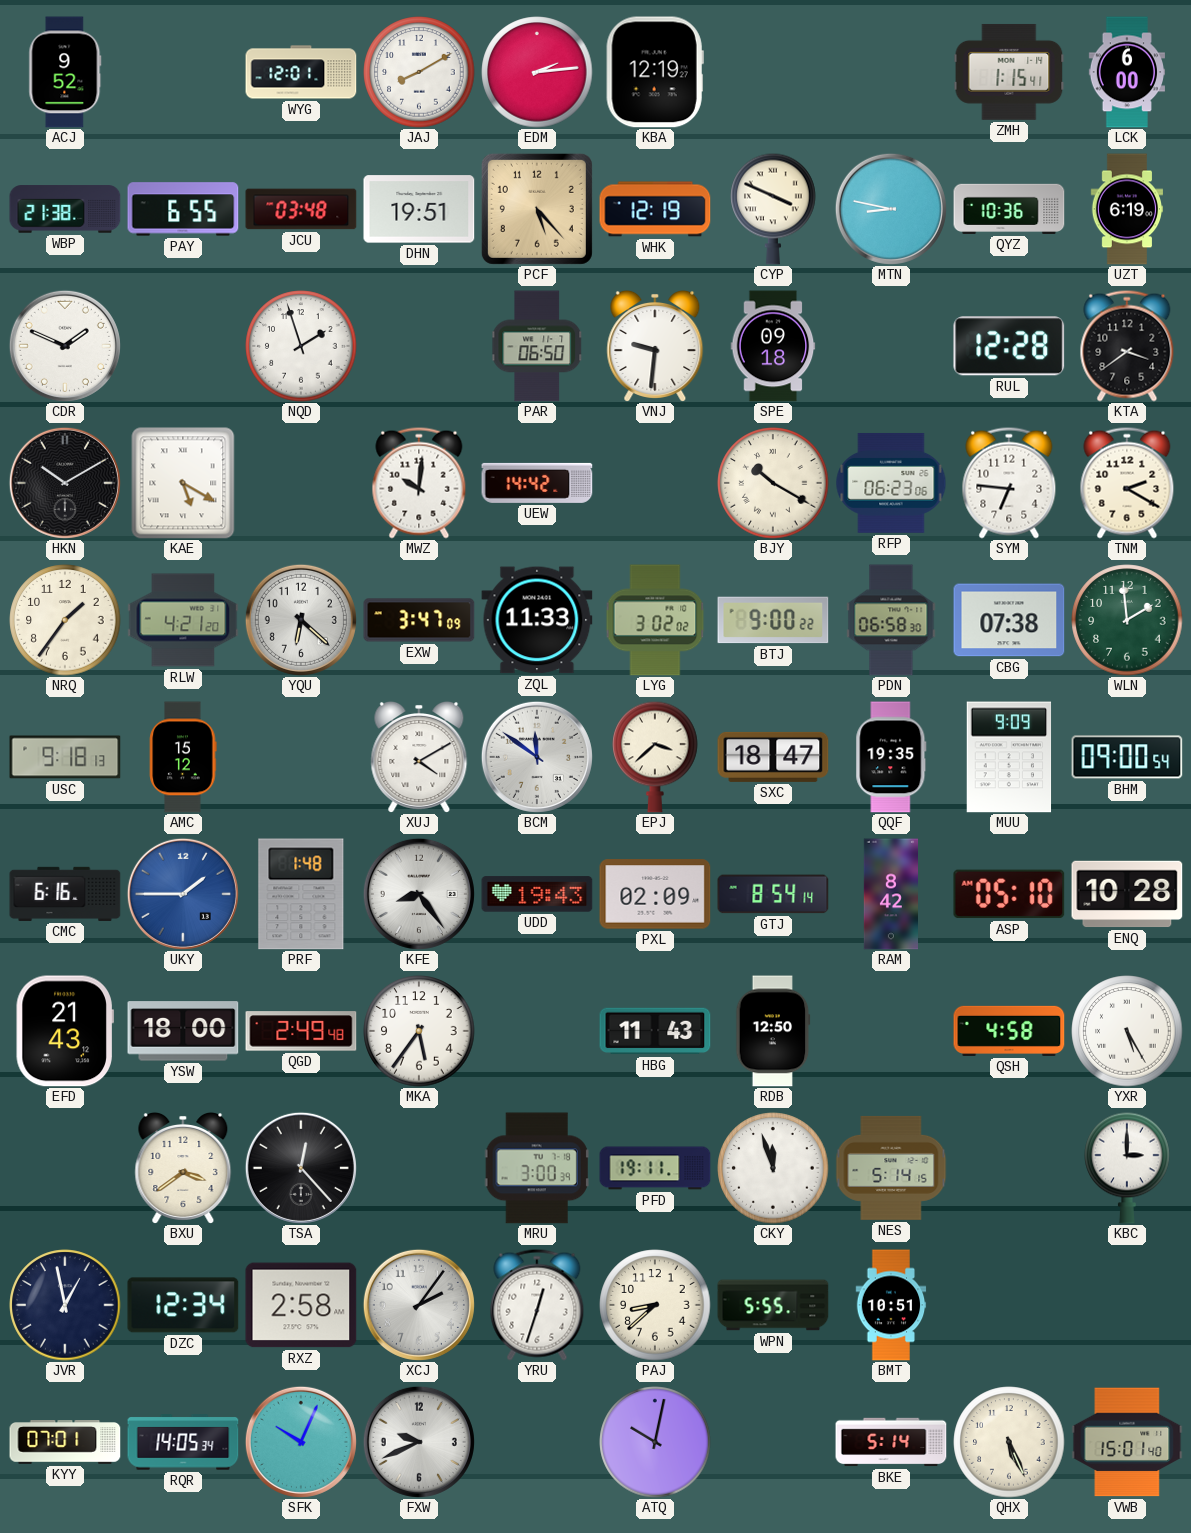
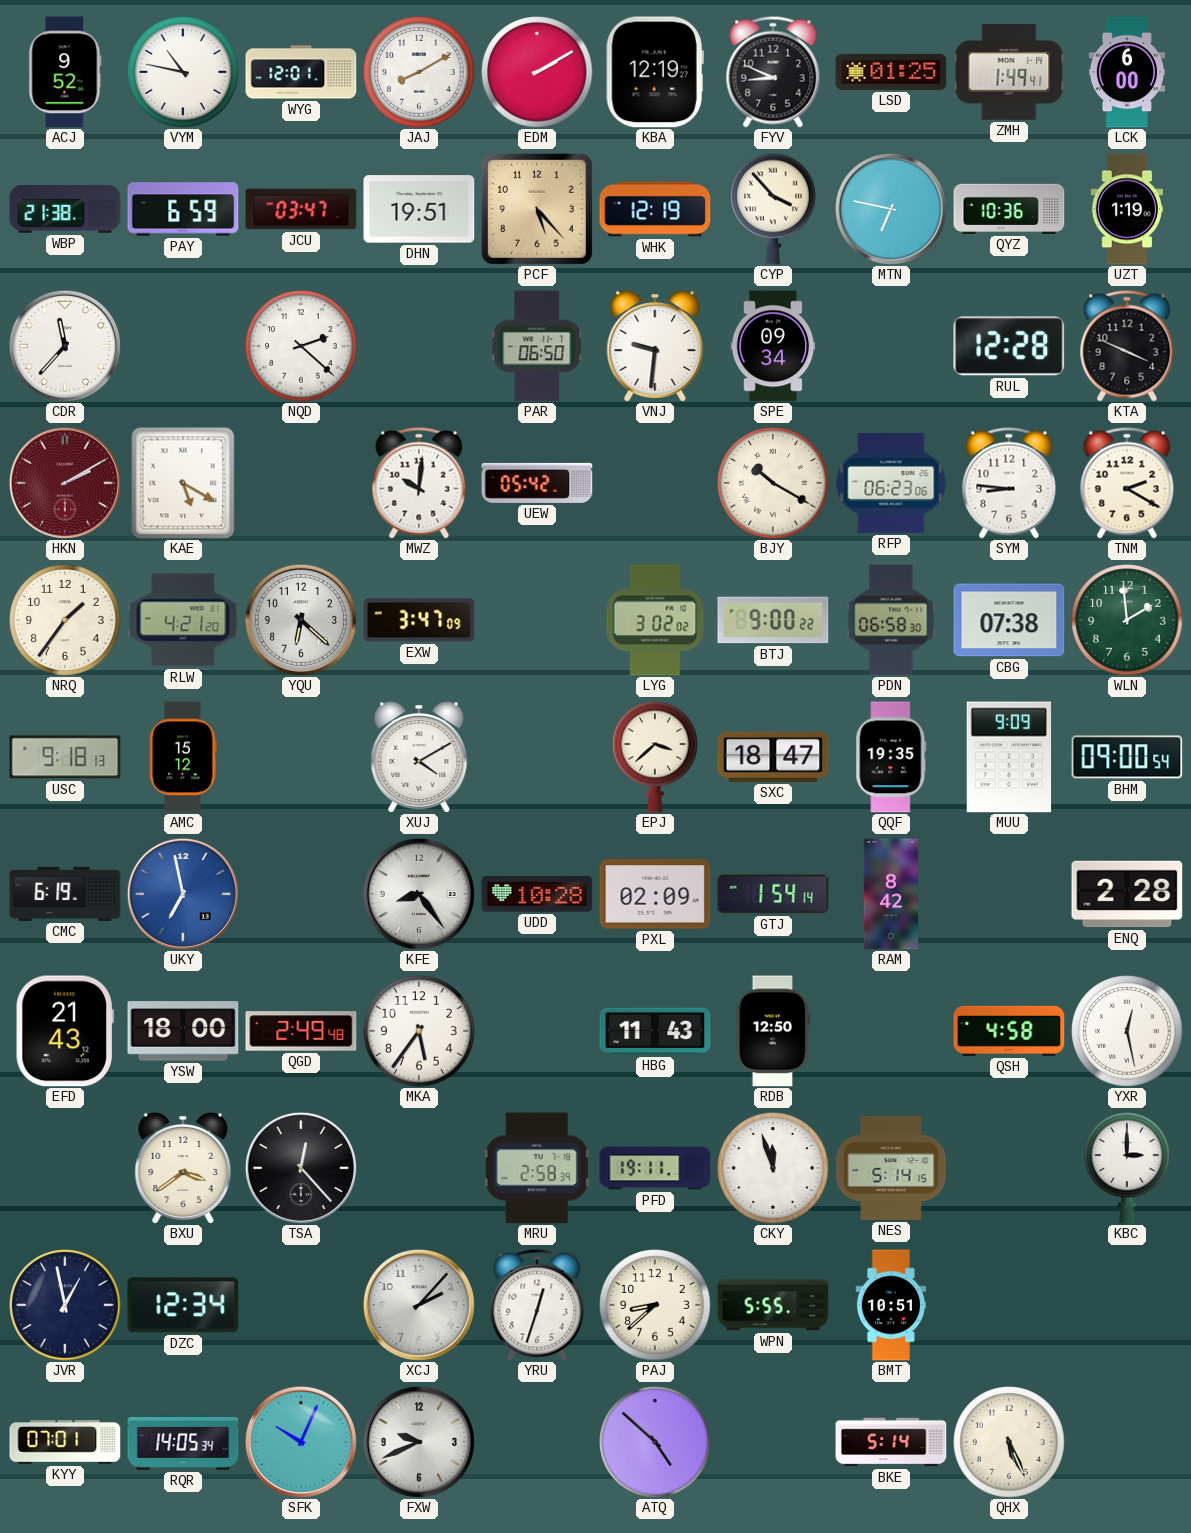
VYM: none -> 10:47
EDM: 2:14 -> 2:10
FYV: none -> 8:49
LSD: none -> 01:25
ZMH: 1:15 -> 1:49
PAY: 6:55 -> 6:59
JCU: 03:48 -> 03:47
CYP: 3:49 -> 3:53
MTN: 8:47 -> 6:47
UZT: 6:19 -> 1:19
CDR: 1:49 -> 11:37
NQD: 1:57 -> 2:22
SPE: 09:18 -> 09:34
KTA: 3:39 -> 3:49
HKN: 10:10 -> 2:10
HKN dial: black -> burgundy
UEW: 14:42 -> 05:42
SYM: 6:46 -> 8:46
ZQL: 11:33 -> none
BCM: 11:51 -> none
CMC: 6:16 -> 6:19
UKY: 1:45 -> 6:58
PRF: 1:48 -> none
UDD: 19:43 -> 10:28
GTJ: 8:54 -> 1:54
ASP: 05:10 -> none
ENQ: 10:28 -> 2:28
YXR: 5:25 -> 12:28
MRU: 3:00 -> 2:58
RXZ: 2:58 -> none
XCJ: 2:06 -> 2:07
ATQ: 10:02 -> 4:52
VWB: 15:01 -> none
